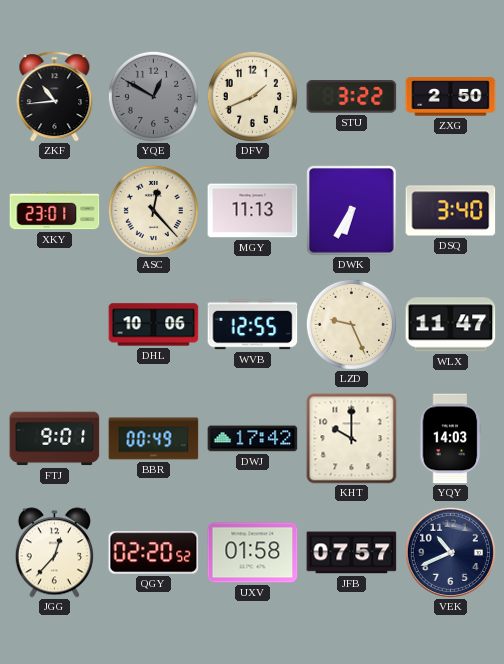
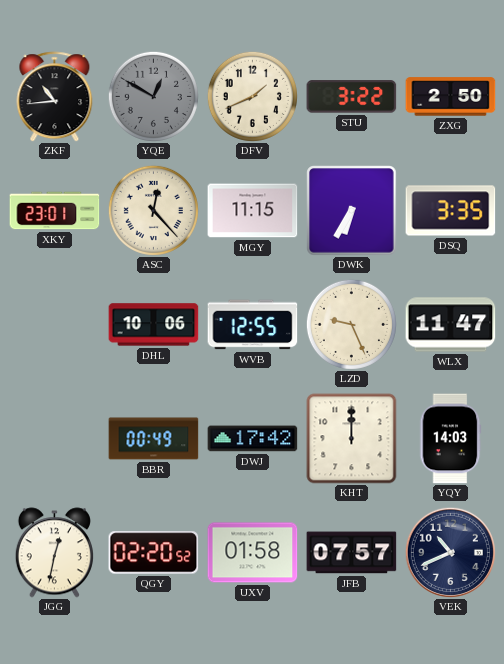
MGY: 11:13 -> 11:15
DSQ: 3:40 -> 3:35
FTJ: 9:01 -> none
KHT: 10:00 -> 12:00
JGG: 12:37 -> 12:32
